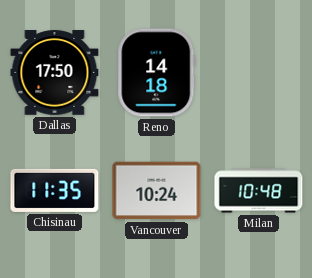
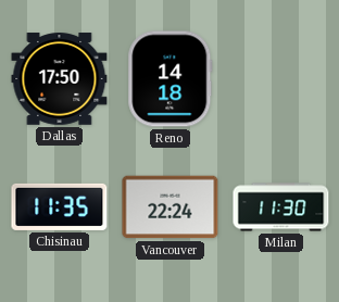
Vancouver: 10:24 -> 22:24
Milan: 10:48 -> 11:30
